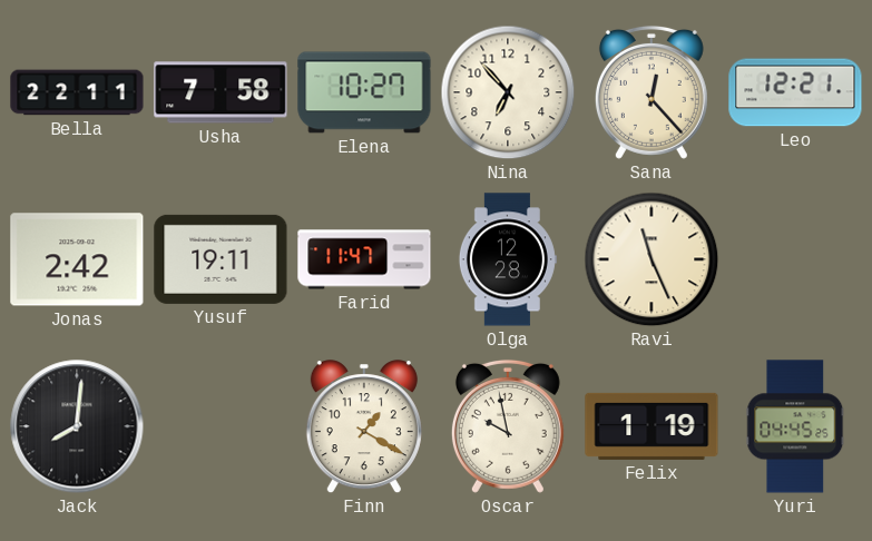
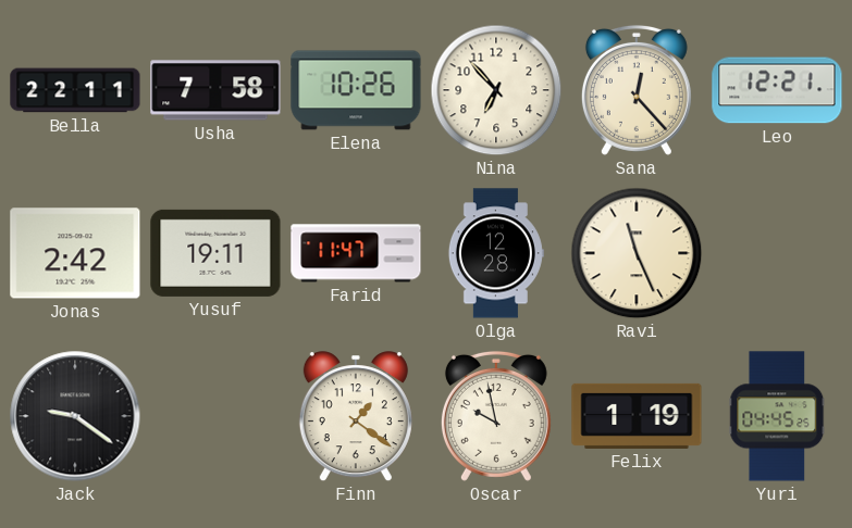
Elena: 10:27 -> 10:26
Jack: 8:01 -> 9:21
Finn: 1:20 -> 1:21
